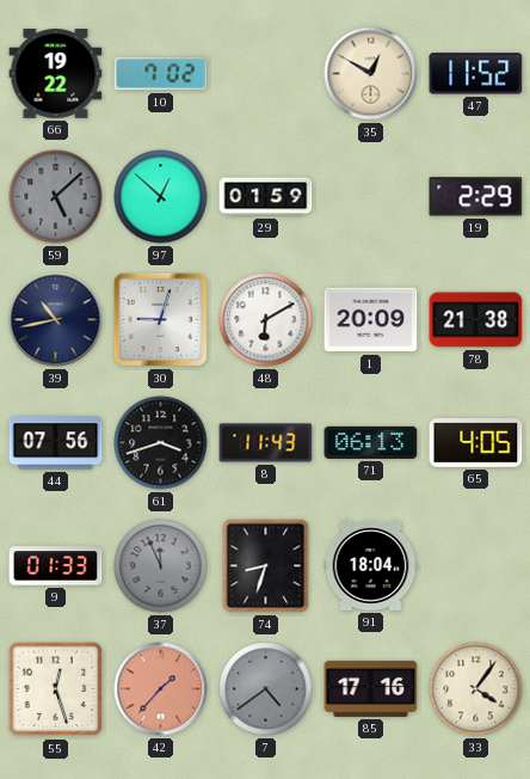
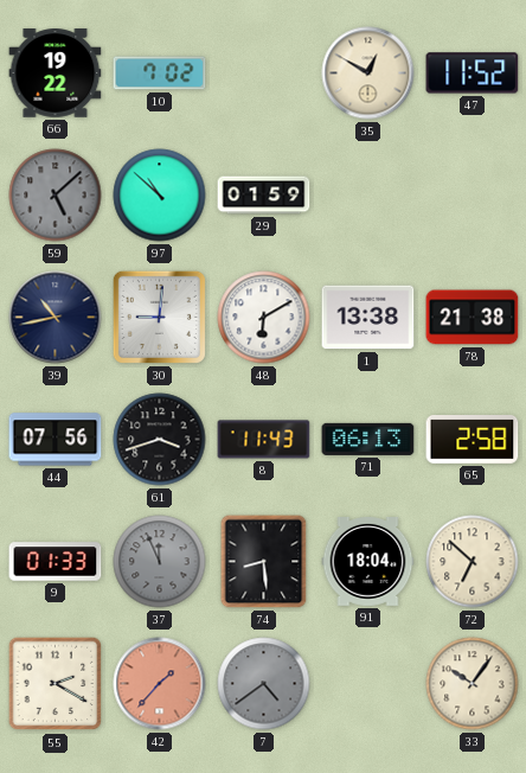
97: 12:52 -> 10:52
19: 2:29 -> none
30: 9:03 -> 9:01
1: 20:09 -> 13:38
65: 4:05 -> 2:58
74: 8:33 -> 8:29
72: none -> 6:52
55: 12:27 -> 2:20
85: 17:16 -> none
33: 4:06 -> 10:06
